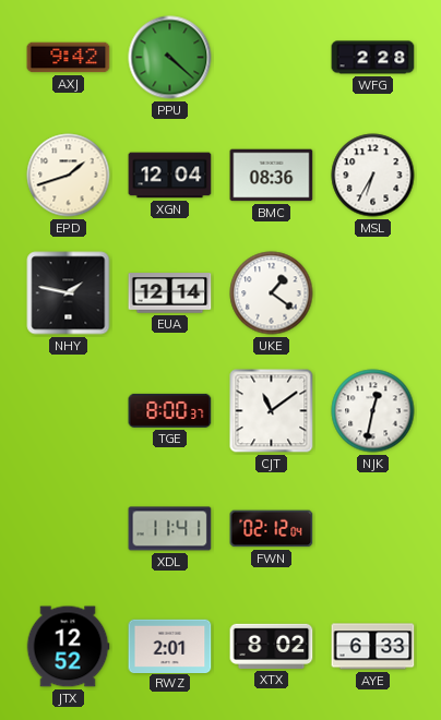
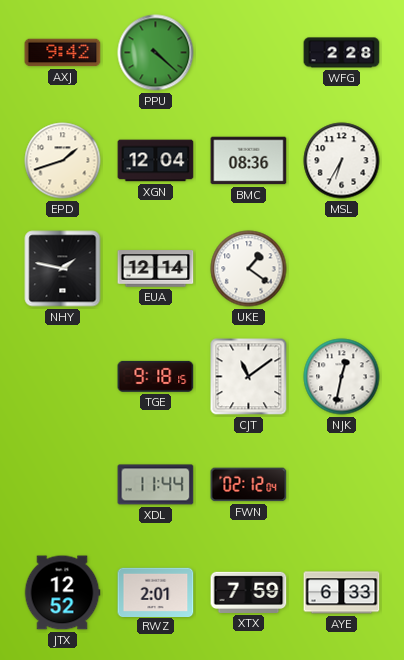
TGE: 8:00 -> 9:18
XDL: 11:41 -> 11:44
XTX: 8:02 -> 7:59
